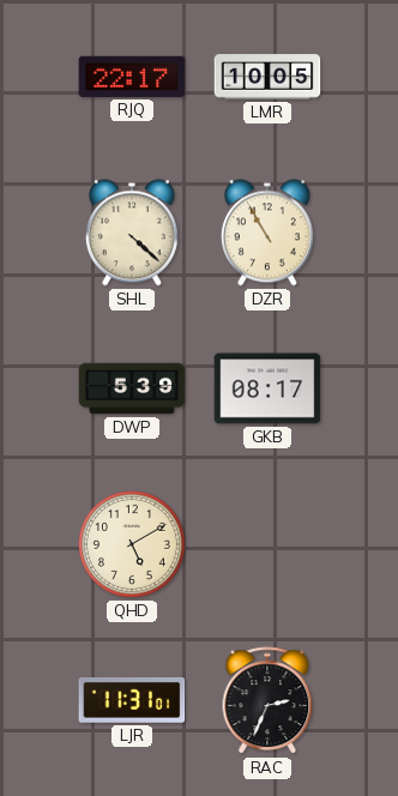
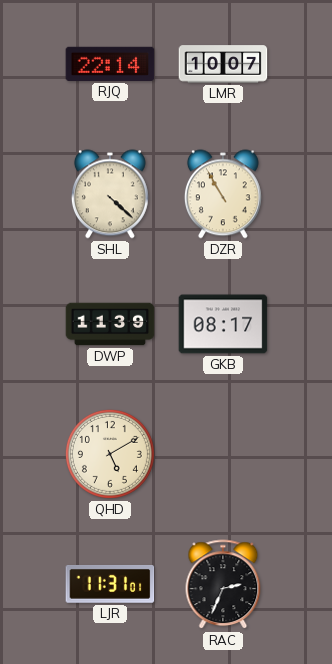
RJQ: 22:17 -> 22:14
LMR: 10:05 -> 10:07
DWP: 5:39 -> 11:39
